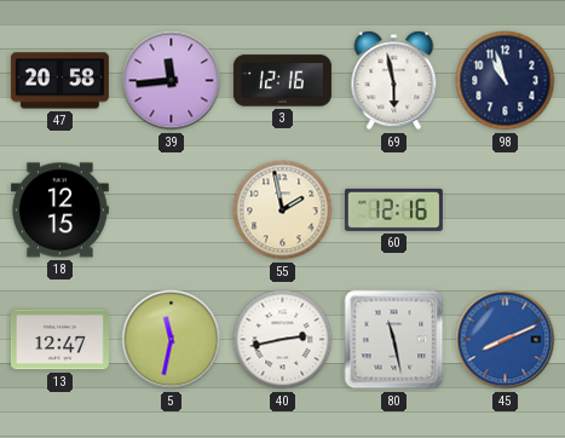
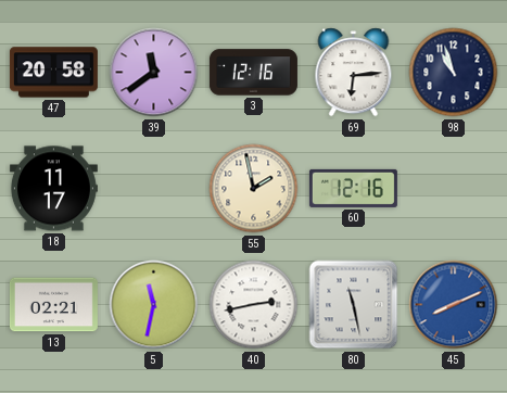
39: 11:44 -> 11:39
69: 5:58 -> 6:14
18: 12:15 -> 11:17
13: 12:47 -> 02:21
